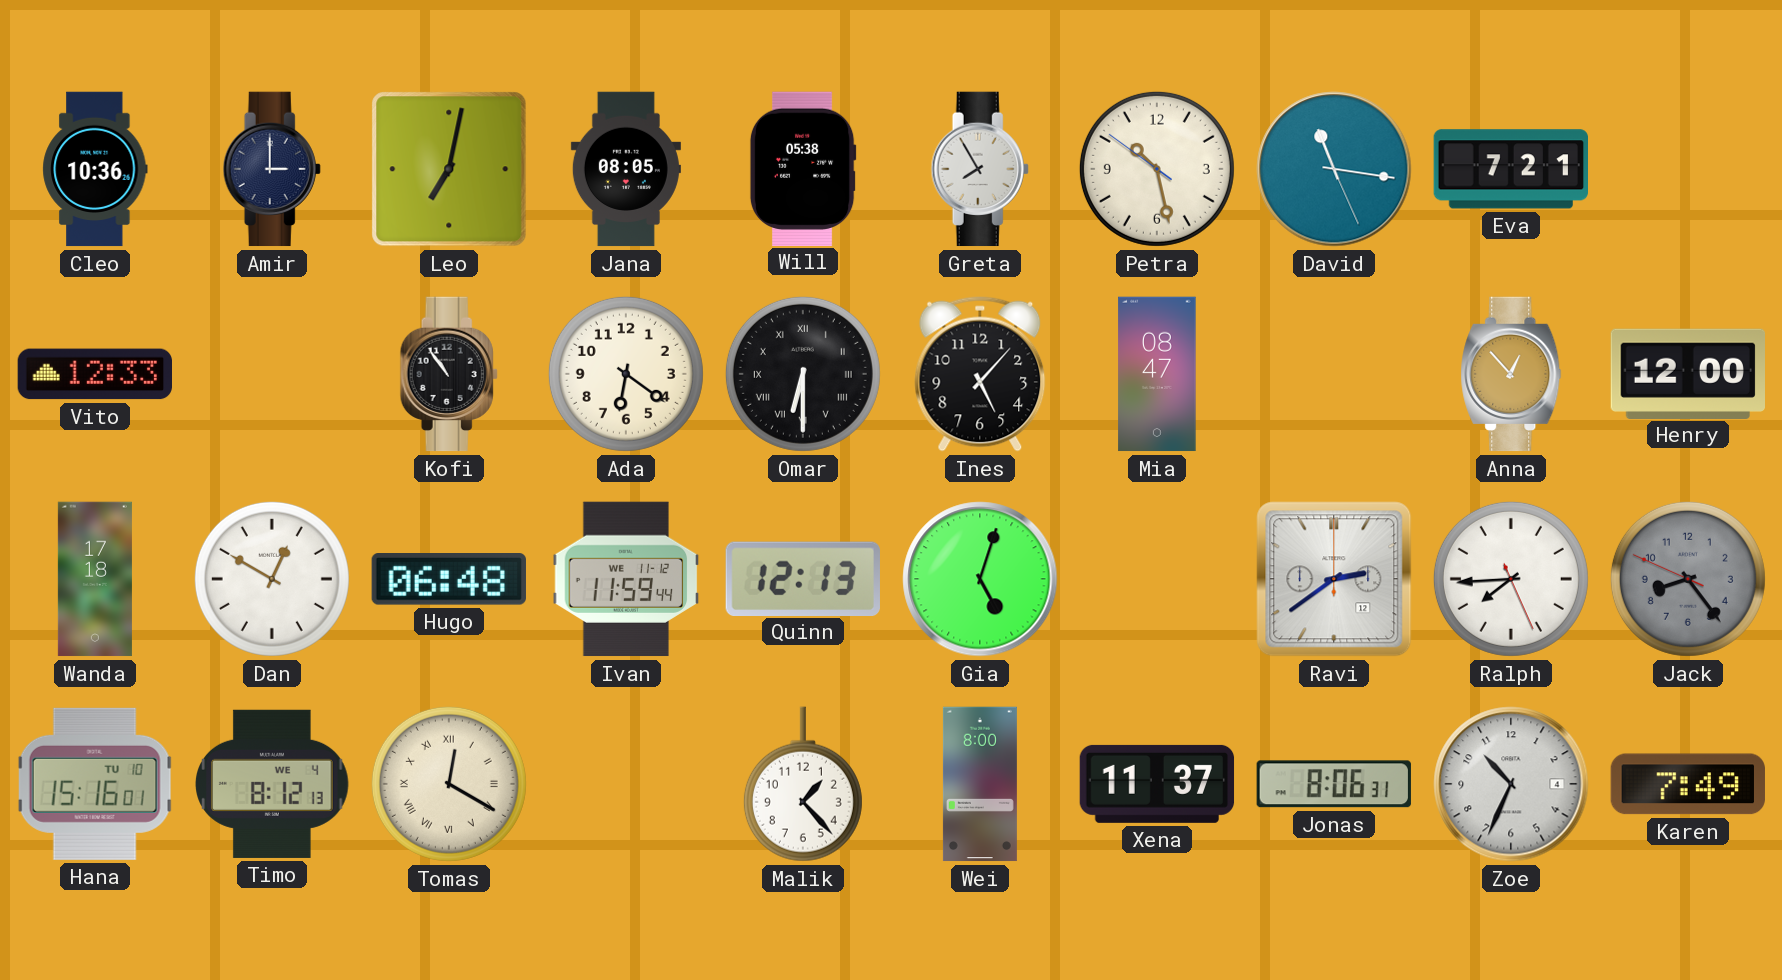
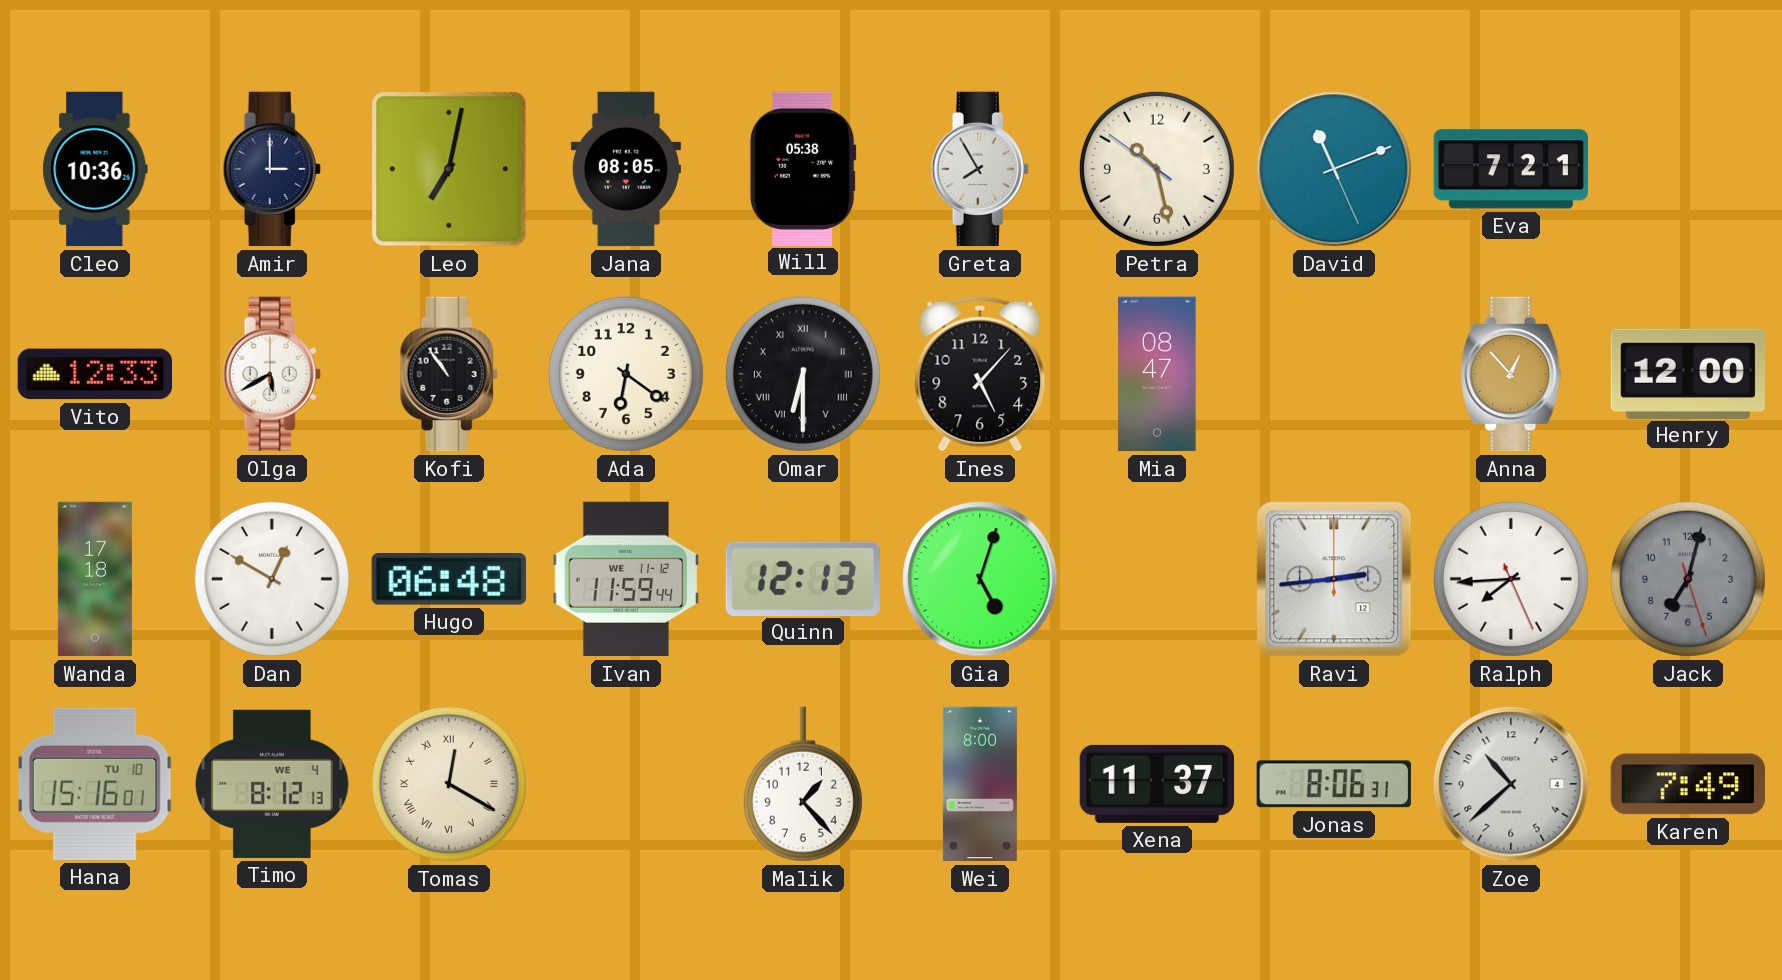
David: 11:16 -> 11:11
Olga: none -> 5:40
Ravi: 2:39 -> 2:44
Jack: 8:23 -> 7:02
Zoe: 10:34 -> 10:38
